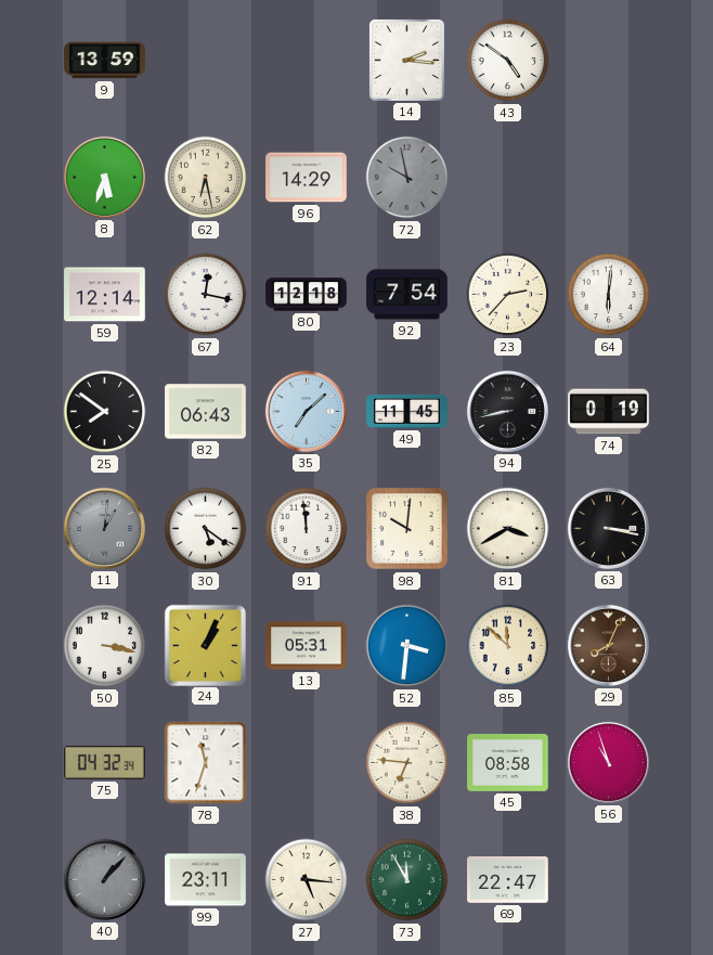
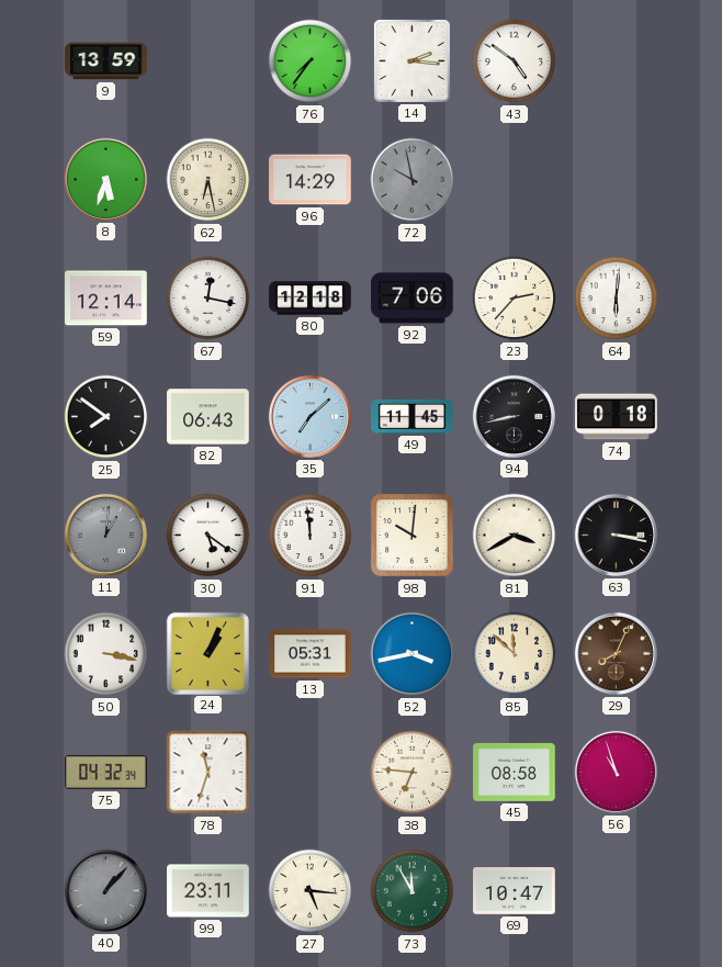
76: none -> 7:36
92: 7:54 -> 7:06
74: 0:19 -> 0:18
52: 3:31 -> 3:43
69: 22:47 -> 10:47
